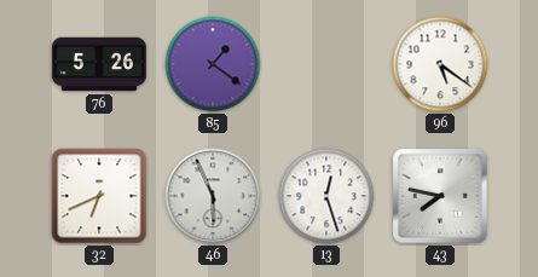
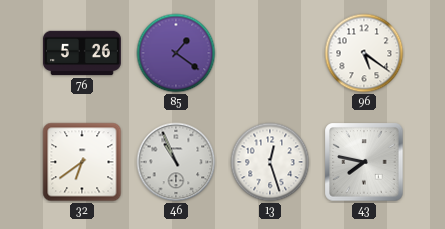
32: 6:41 -> 6:39
46: 5:56 -> 10:56
